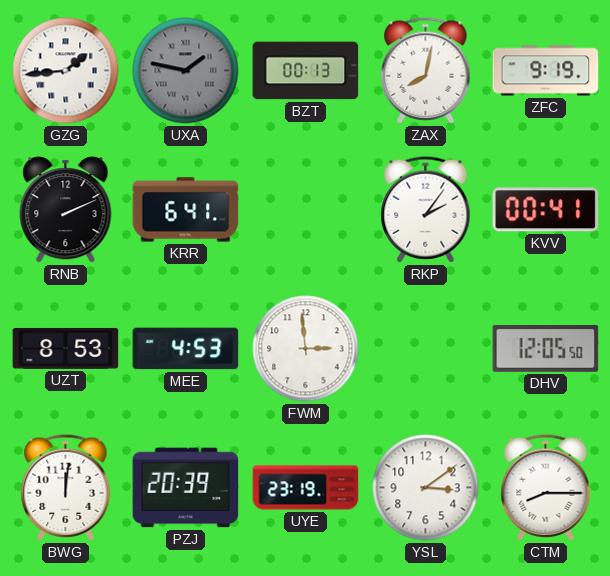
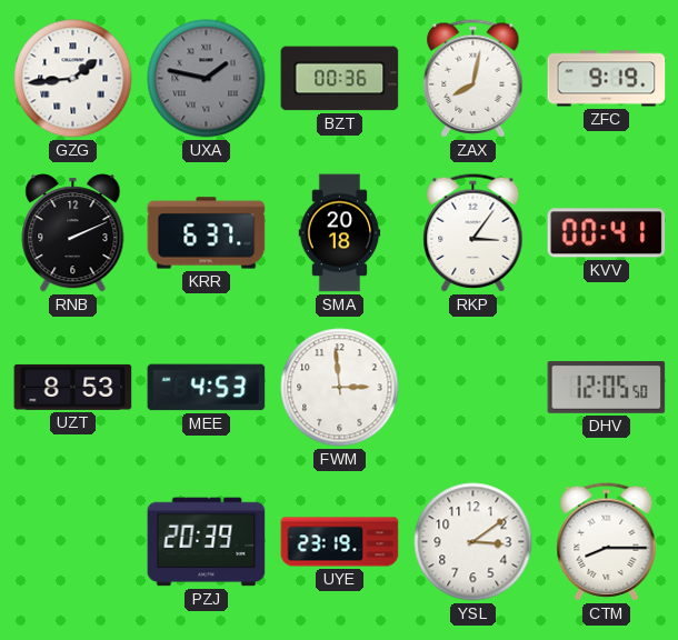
BZT: 00:13 -> 00:36
KRR: 6:41 -> 6:37
SMA: none -> 20:18
RKP: 2:06 -> 3:06
BWG: 12:01 -> none
